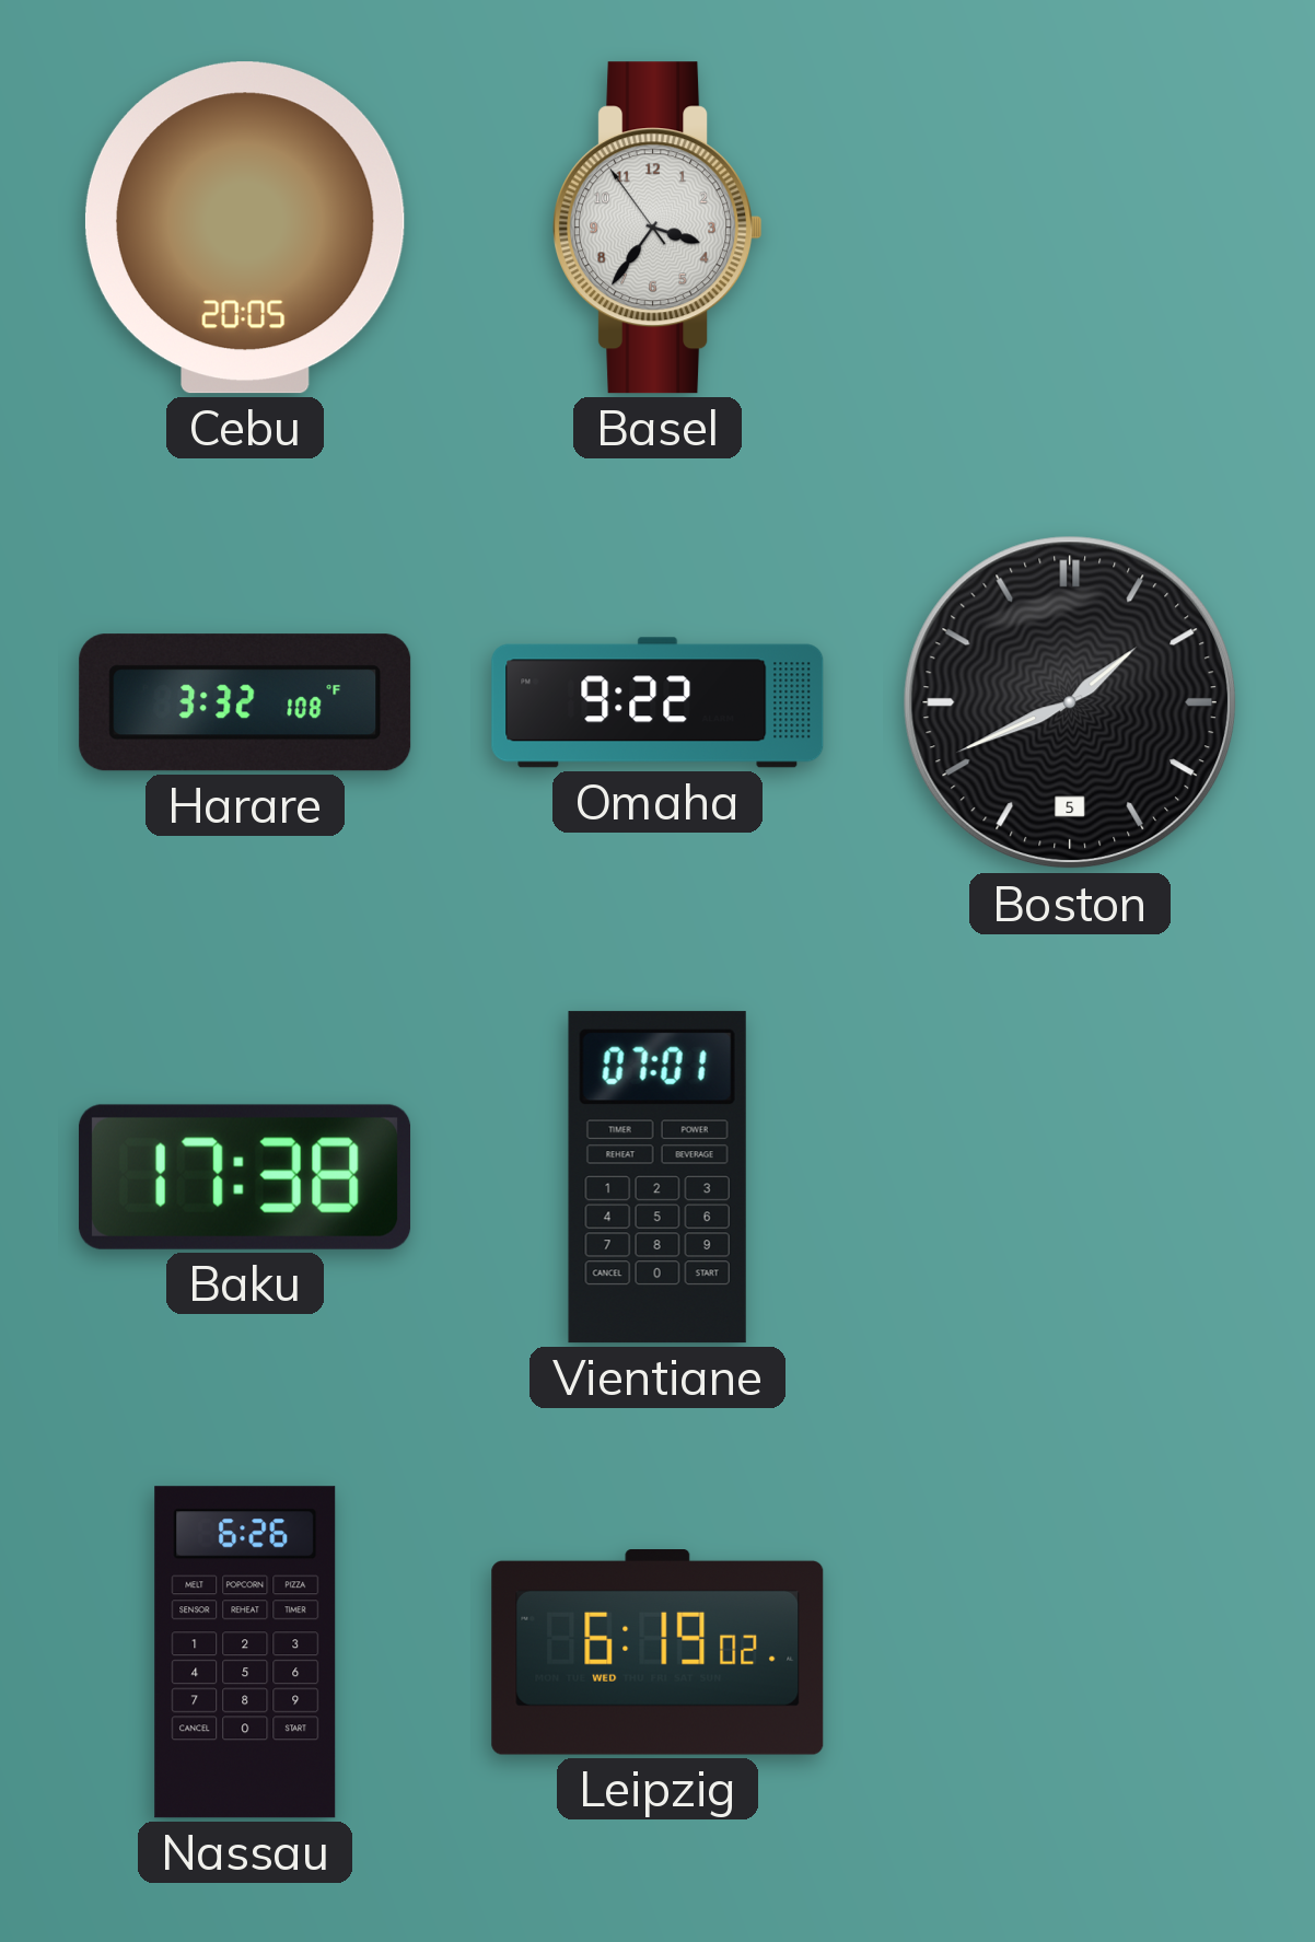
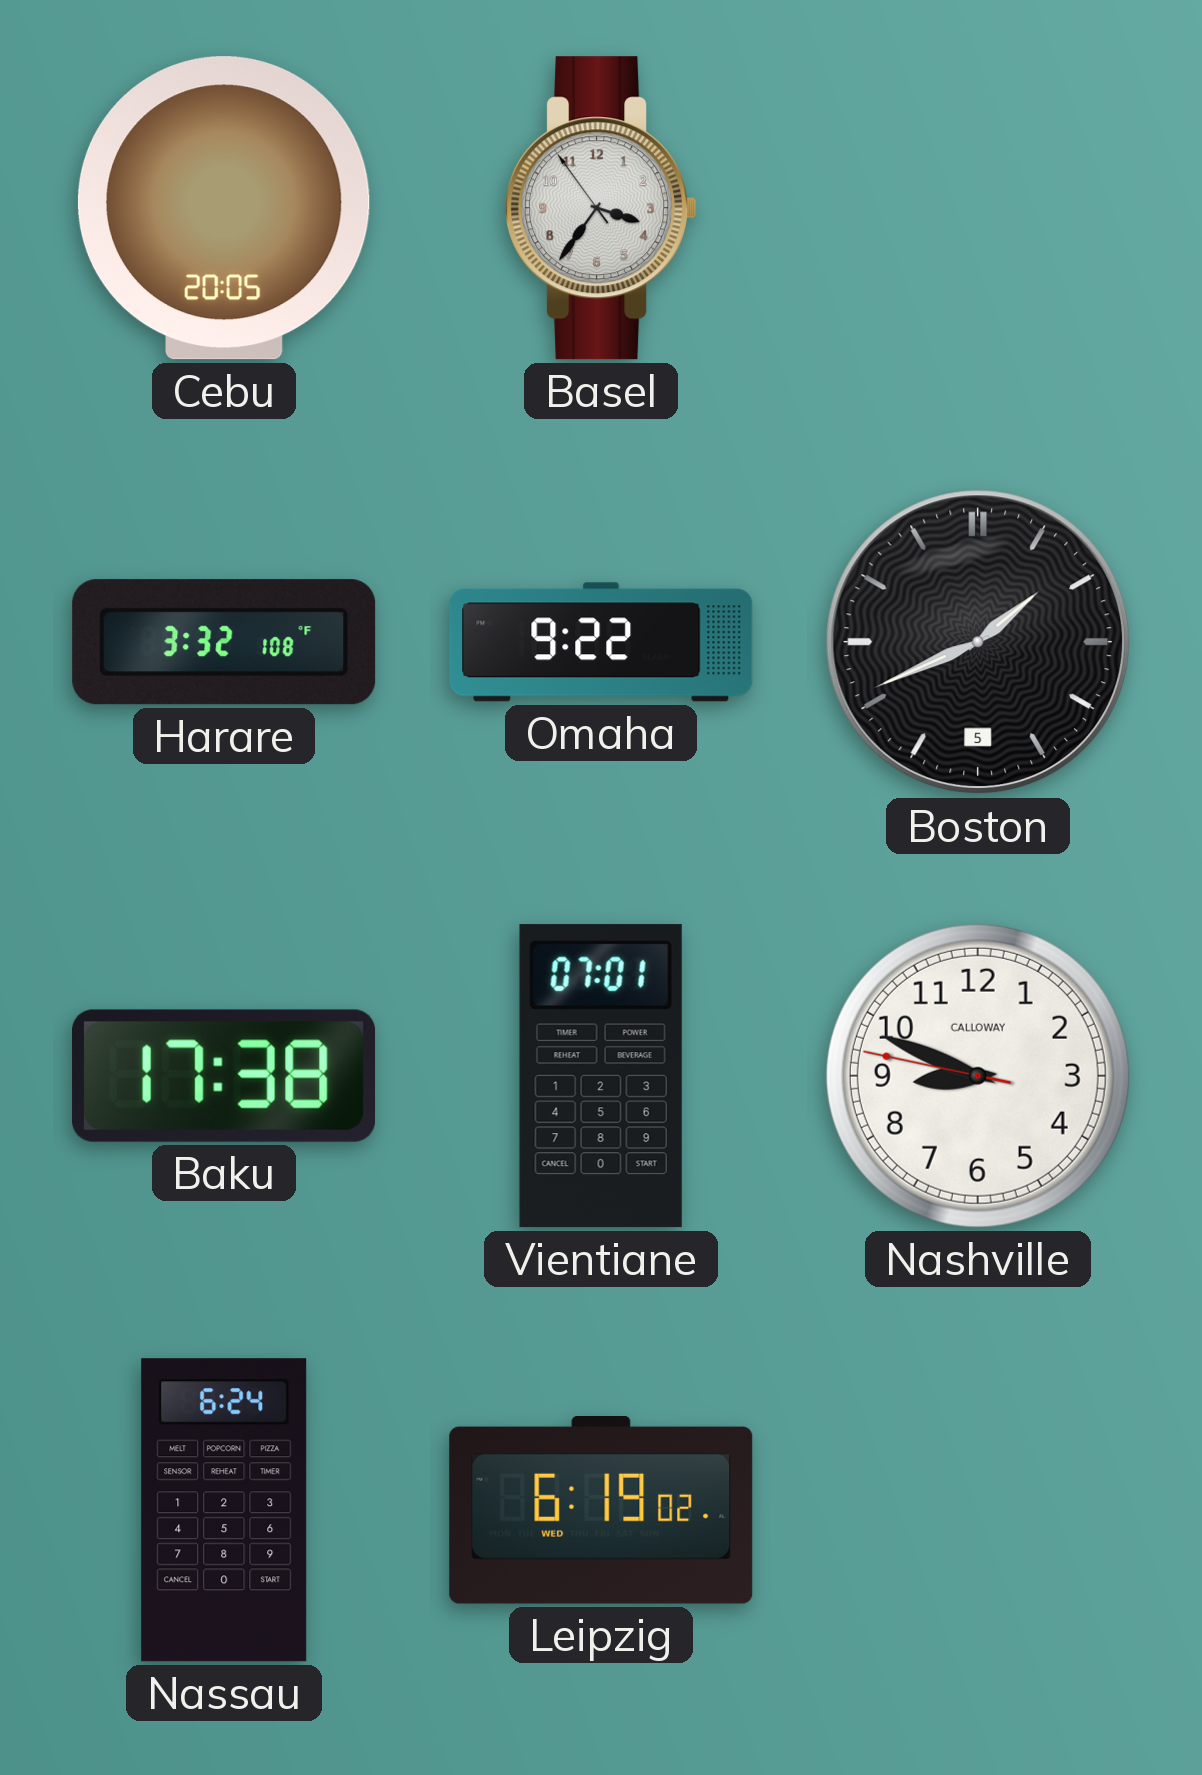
Nashville: none -> 8:48
Nassau: 6:26 -> 6:24
